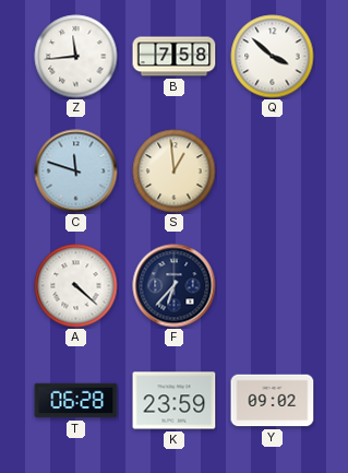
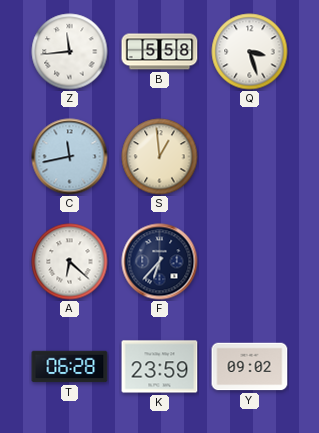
B: 7:58 -> 5:58
Q: 3:52 -> 3:27
C: 11:48 -> 11:43
A: 4:22 -> 6:22
